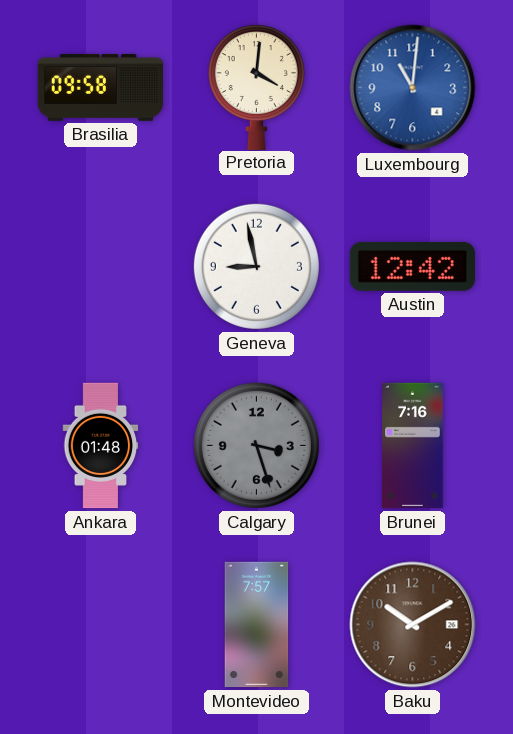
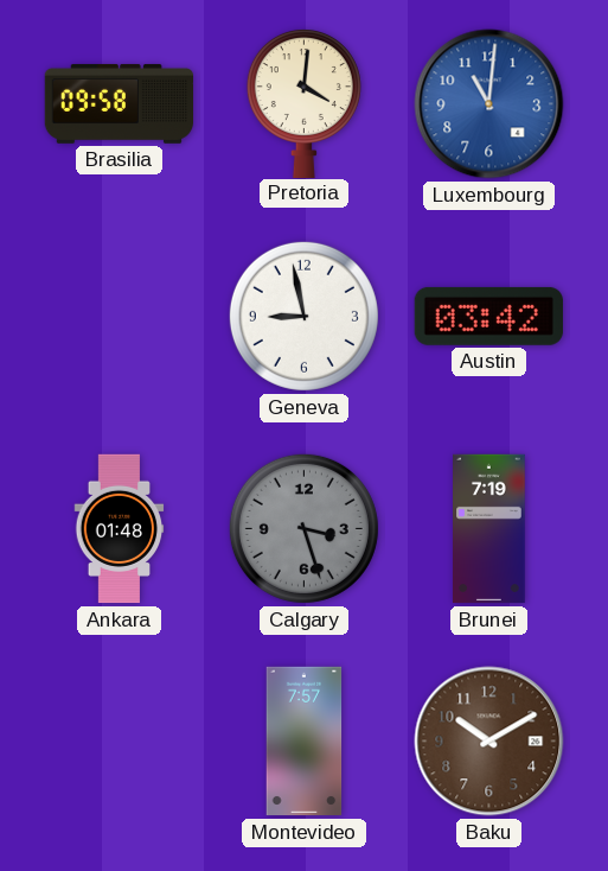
Austin: 12:42 -> 03:42
Brunei: 7:16 -> 7:19
